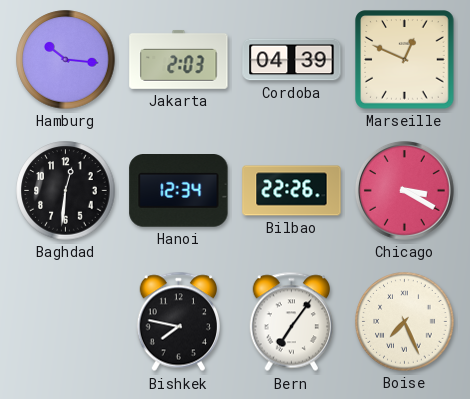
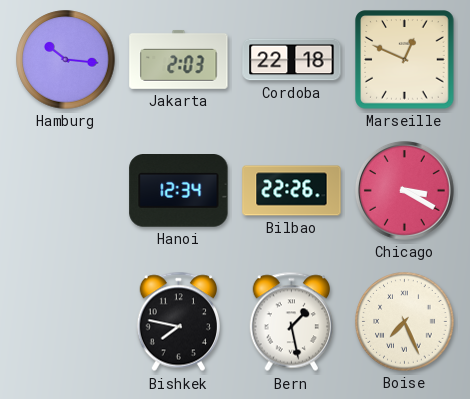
Cordoba: 04:39 -> 22:18
Baghdad: 12:31 -> none
Bern: 7:06 -> 1:28
